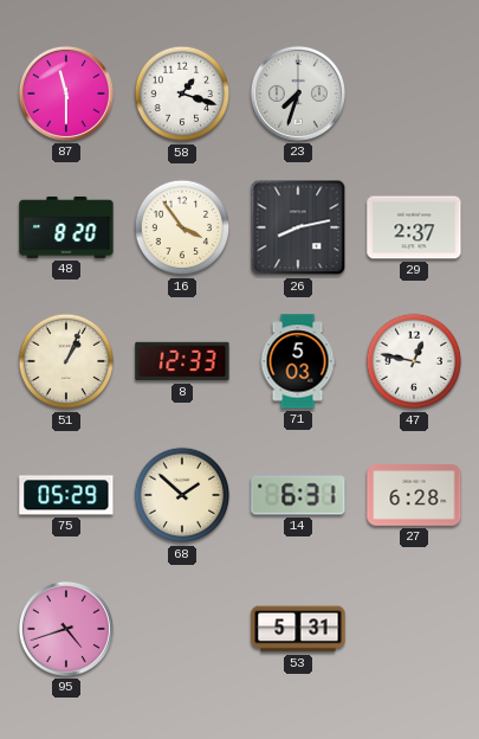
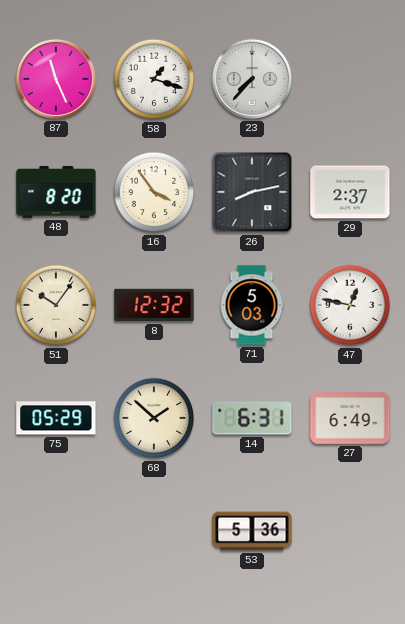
87: 11:30 -> 11:26
23: 7:33 -> 7:37
51: 1:04 -> 10:06
8: 12:33 -> 12:32
27: 6:28 -> 6:49
95: 4:42 -> none
53: 5:31 -> 5:36
